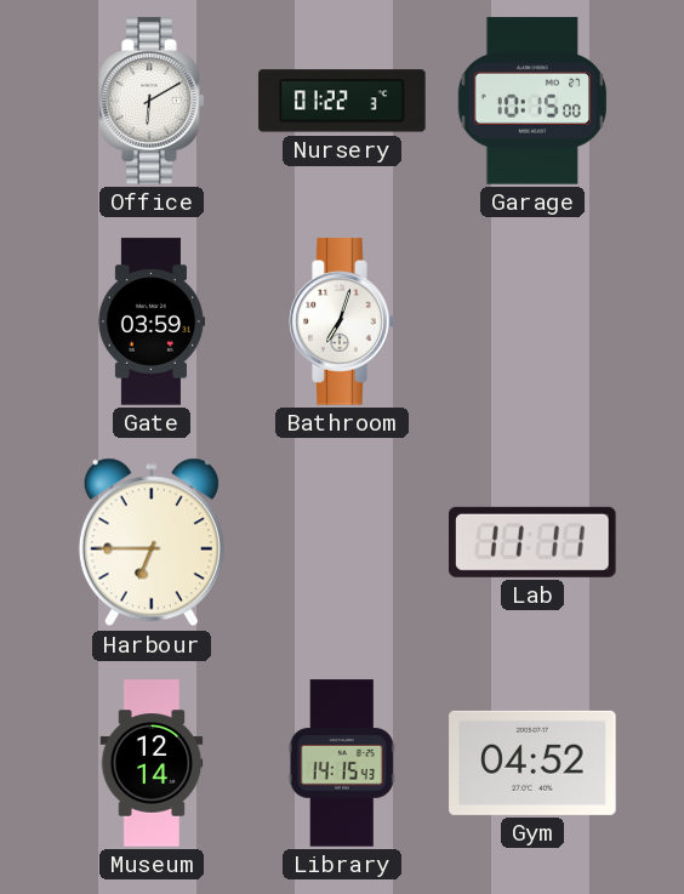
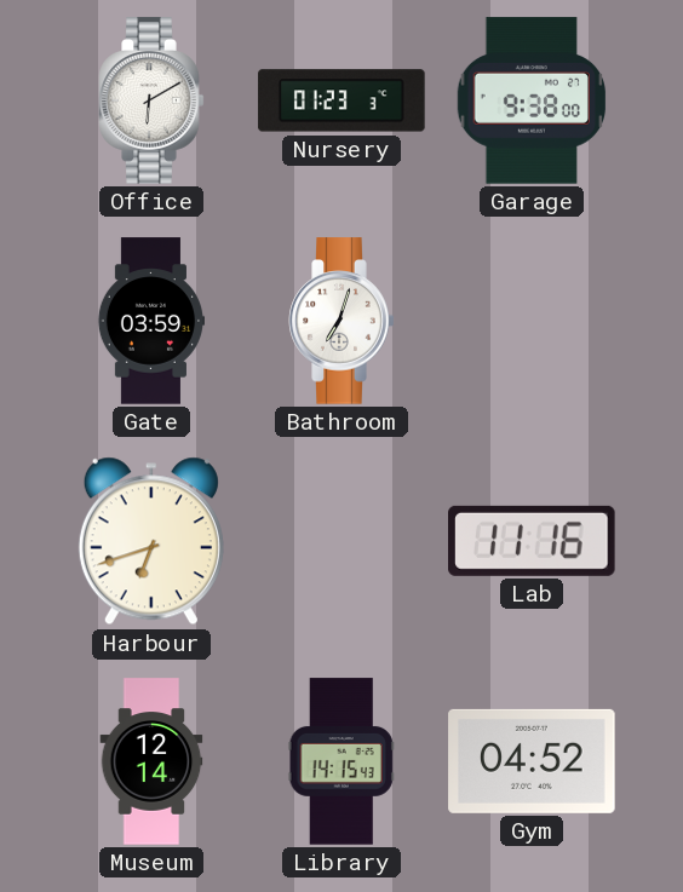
Nursery: 01:22 -> 01:23
Garage: 10:15 -> 9:38
Harbour: 6:45 -> 6:42
Lab: 11:11 -> 11:16
